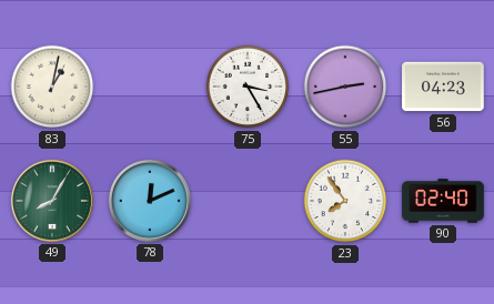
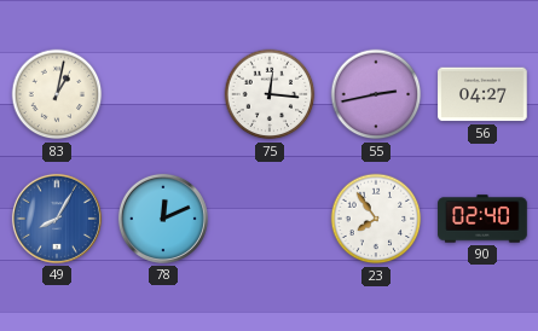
75: 3:25 -> 12:16
56: 04:23 -> 04:27
49 dial: green -> blue
